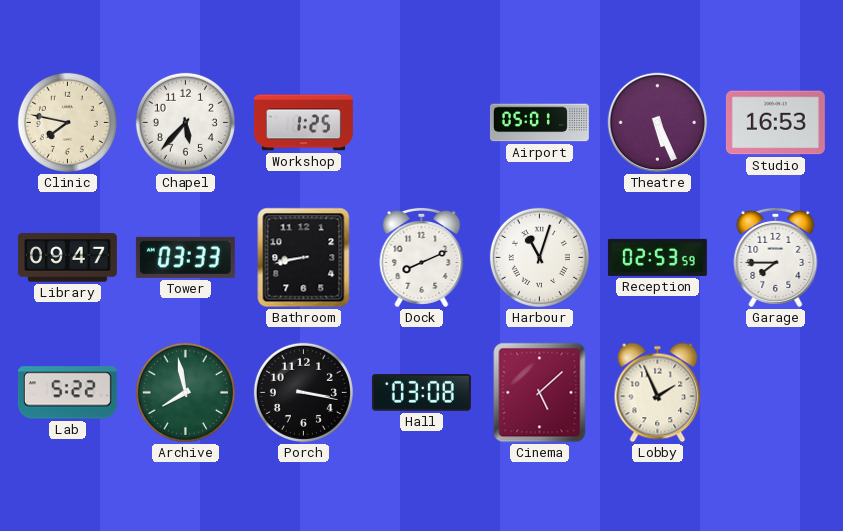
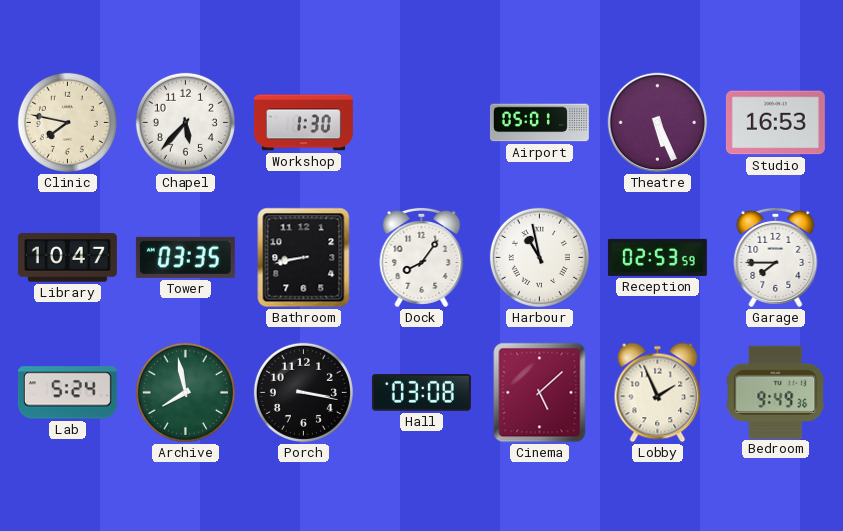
Workshop: 1:25 -> 1:30
Library: 09:47 -> 10:47
Tower: 03:33 -> 03:35
Dock: 8:11 -> 8:06
Harbour: 11:03 -> 10:58
Lab: 5:22 -> 5:24
Bedroom: none -> 9:49
